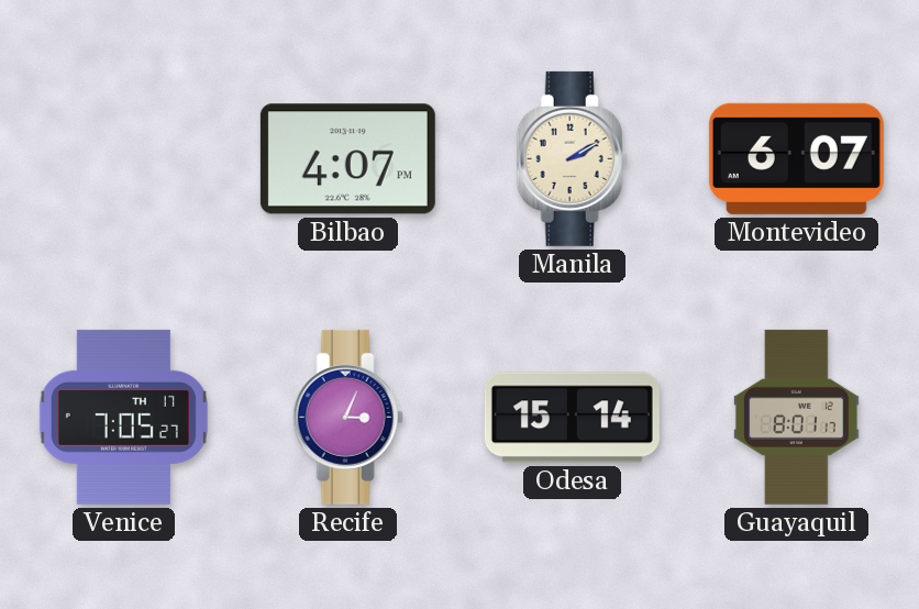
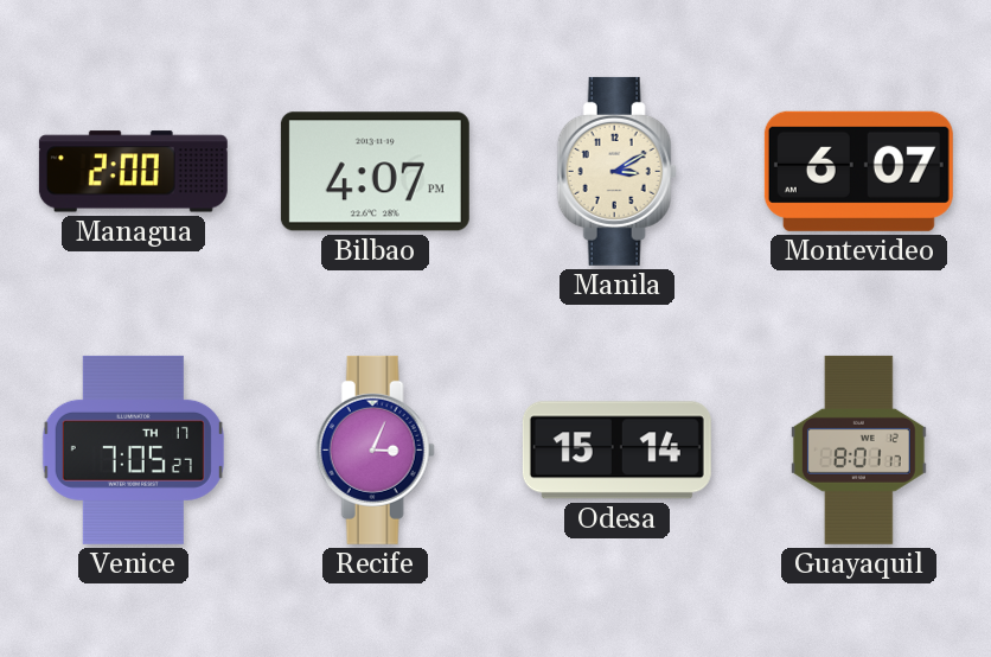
Managua: none -> 2:00
Manila: 2:10 -> 3:10
